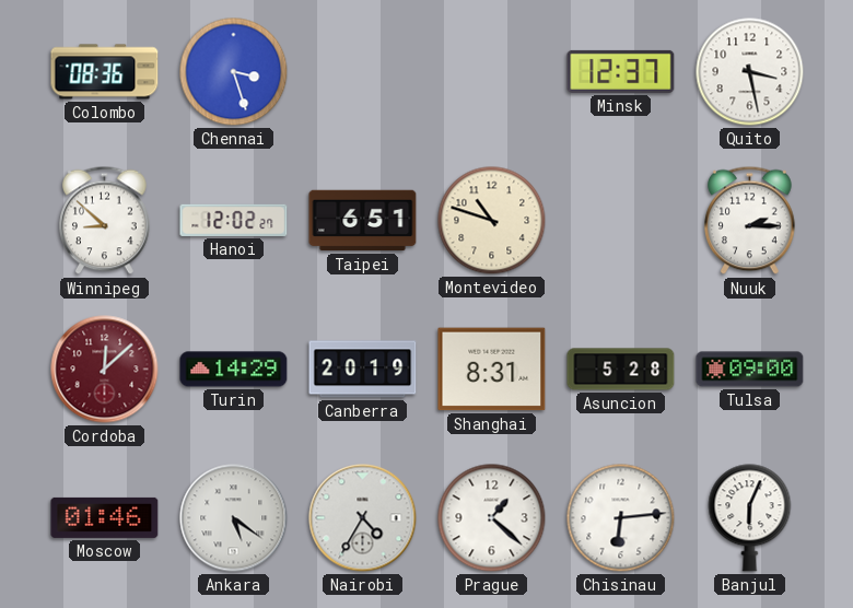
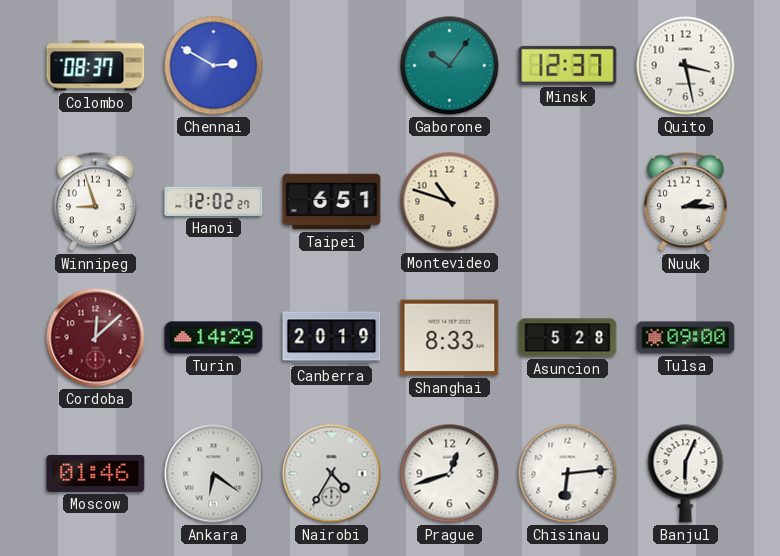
Colombo: 08:36 -> 08:37
Chennai: 3:27 -> 2:50
Gaborone: none -> 10:06
Winnipeg: 8:52 -> 8:57
Shanghai: 8:31 -> 8:33
Ankara: 5:21 -> 6:21
Prague: 1:22 -> 12:42
